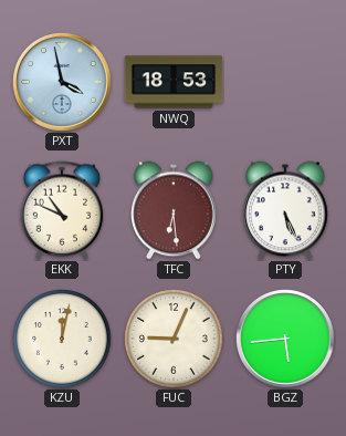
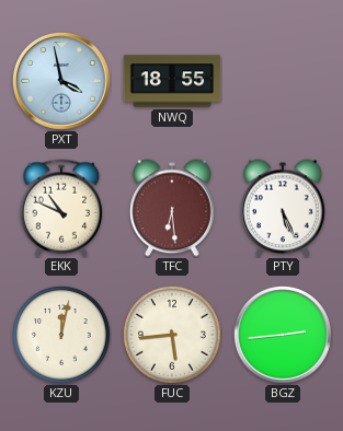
NWQ: 18:53 -> 18:55
FUC: 9:04 -> 5:44
BGZ: 5:44 -> 2:44
